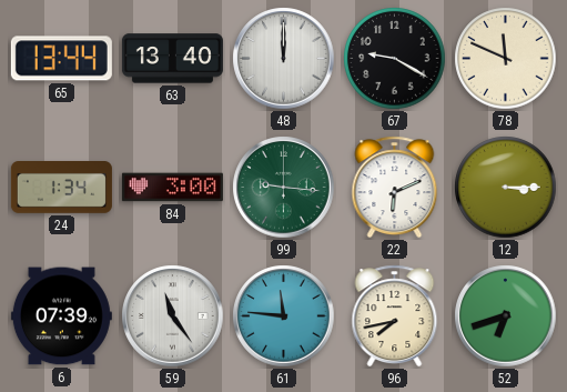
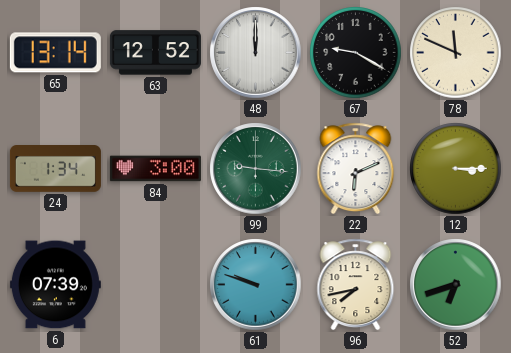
65: 13:44 -> 13:14
63: 13:40 -> 12:52
59: 11:24 -> none
61: 11:46 -> 9:48
